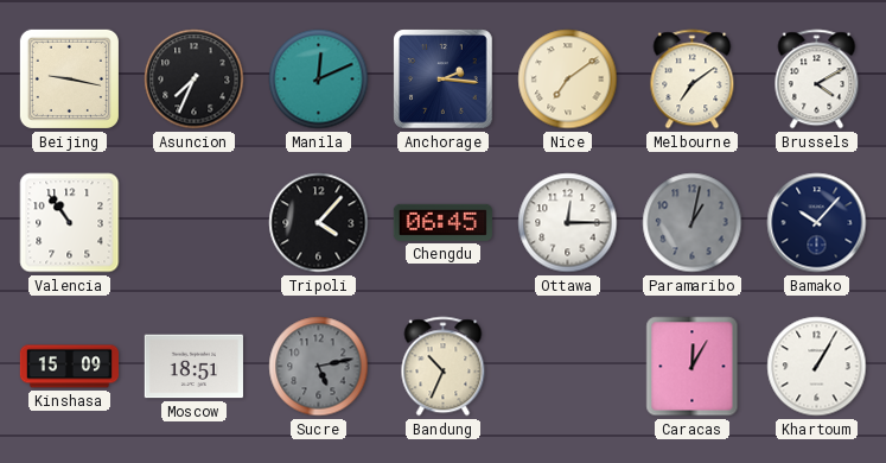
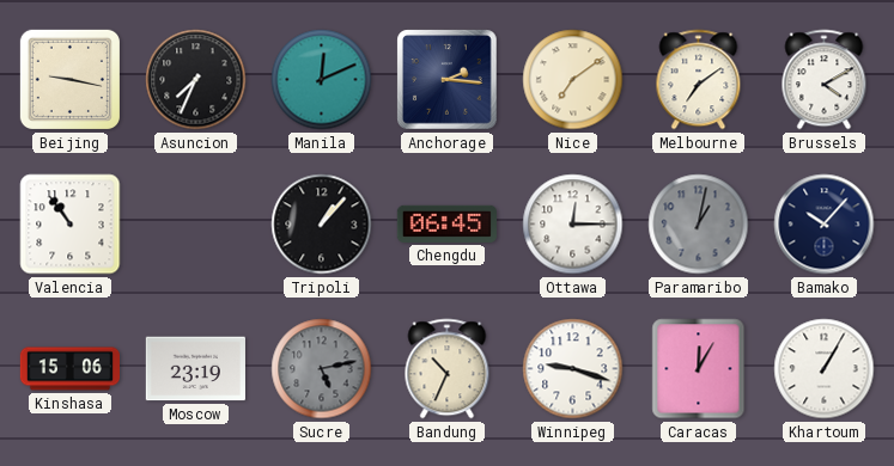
Tripoli: 4:07 -> 1:07
Kinshasa: 15:09 -> 15:06
Moscow: 18:51 -> 23:19
Winnipeg: none -> 9:18
